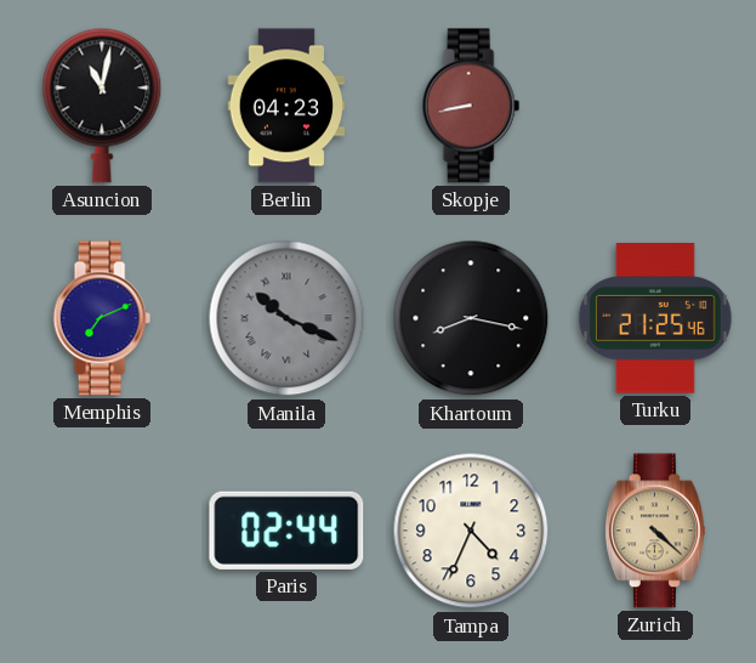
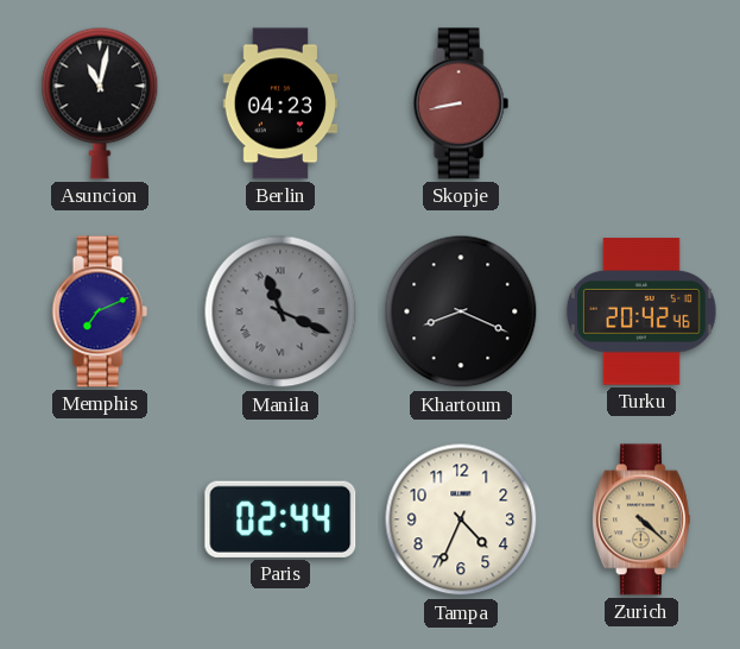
Manila: 10:19 -> 11:19
Khartoum: 8:17 -> 8:19
Turku: 21:25 -> 20:42
